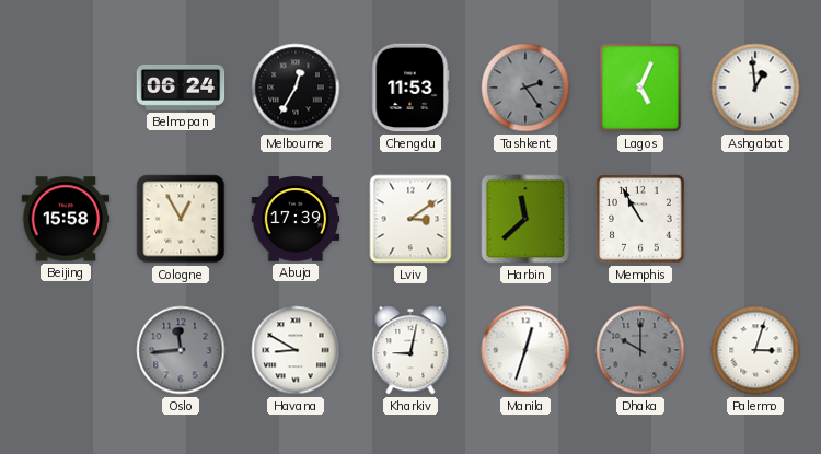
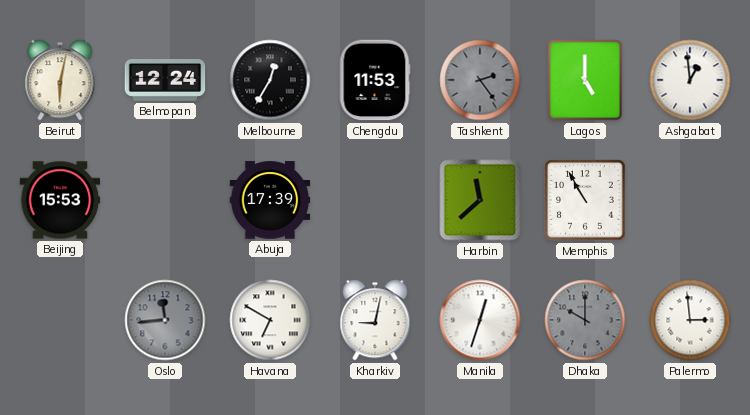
Beirut: none -> 6:02
Belmopan: 06:24 -> 12:24
Lagos: 5:04 -> 5:00
Beijing: 15:58 -> 15:53
Cologne: 12:55 -> none
Lviv: 3:09 -> none
Havana: 8:50 -> 6:50
Palermo: 3:03 -> 2:59
